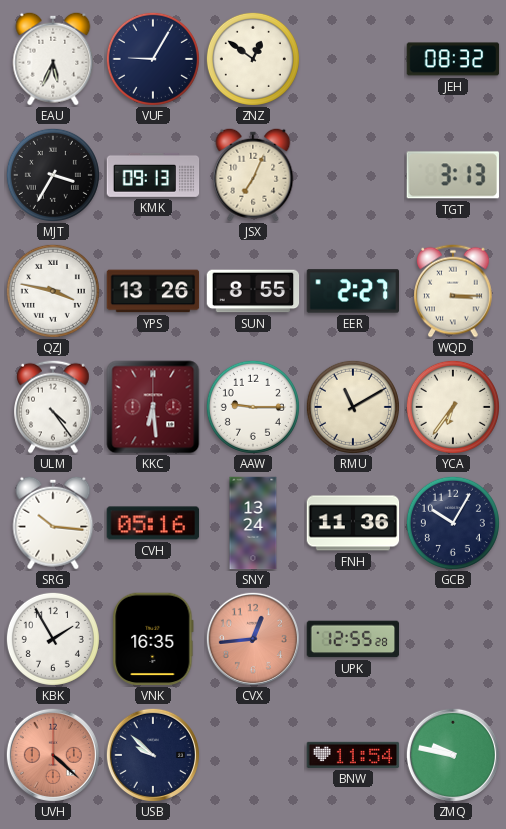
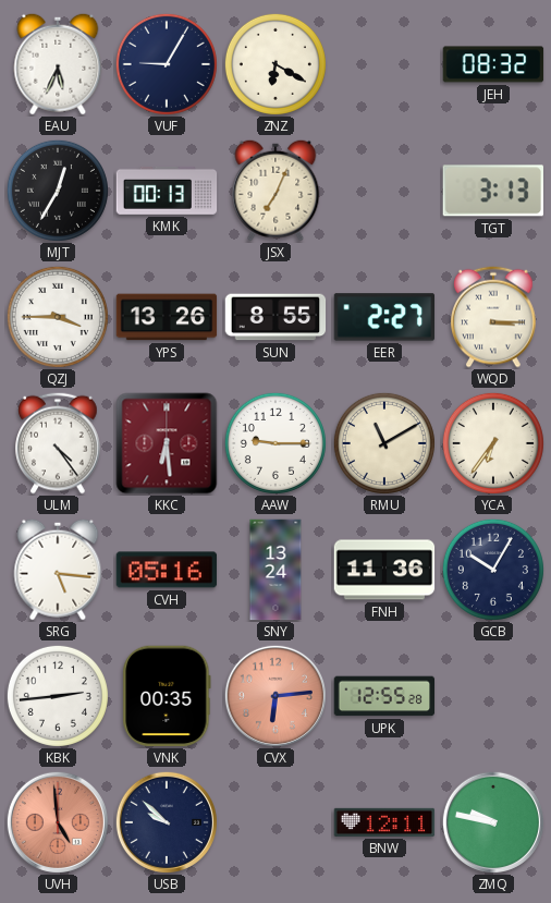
ZNZ: 12:51 -> 6:20
MJT: 3:35 -> 12:35
KMK: 09:13 -> 00:13
QZJ: 3:47 -> 3:45
SRG: 10:16 -> 5:16
KBK: 1:55 -> 2:44
VNK: 16:35 -> 00:35
CVX: 12:44 -> 6:14
UVH: 4:22 -> 4:59
BNW: 11:54 -> 12:11
